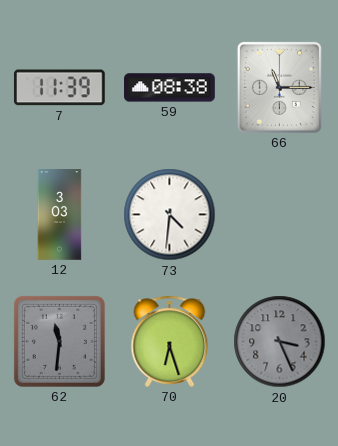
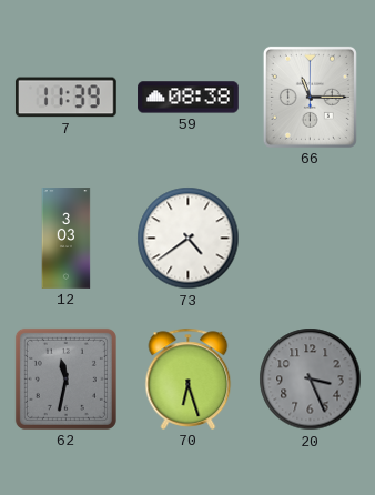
73: 4:31 -> 4:39
62: 11:31 -> 11:32
